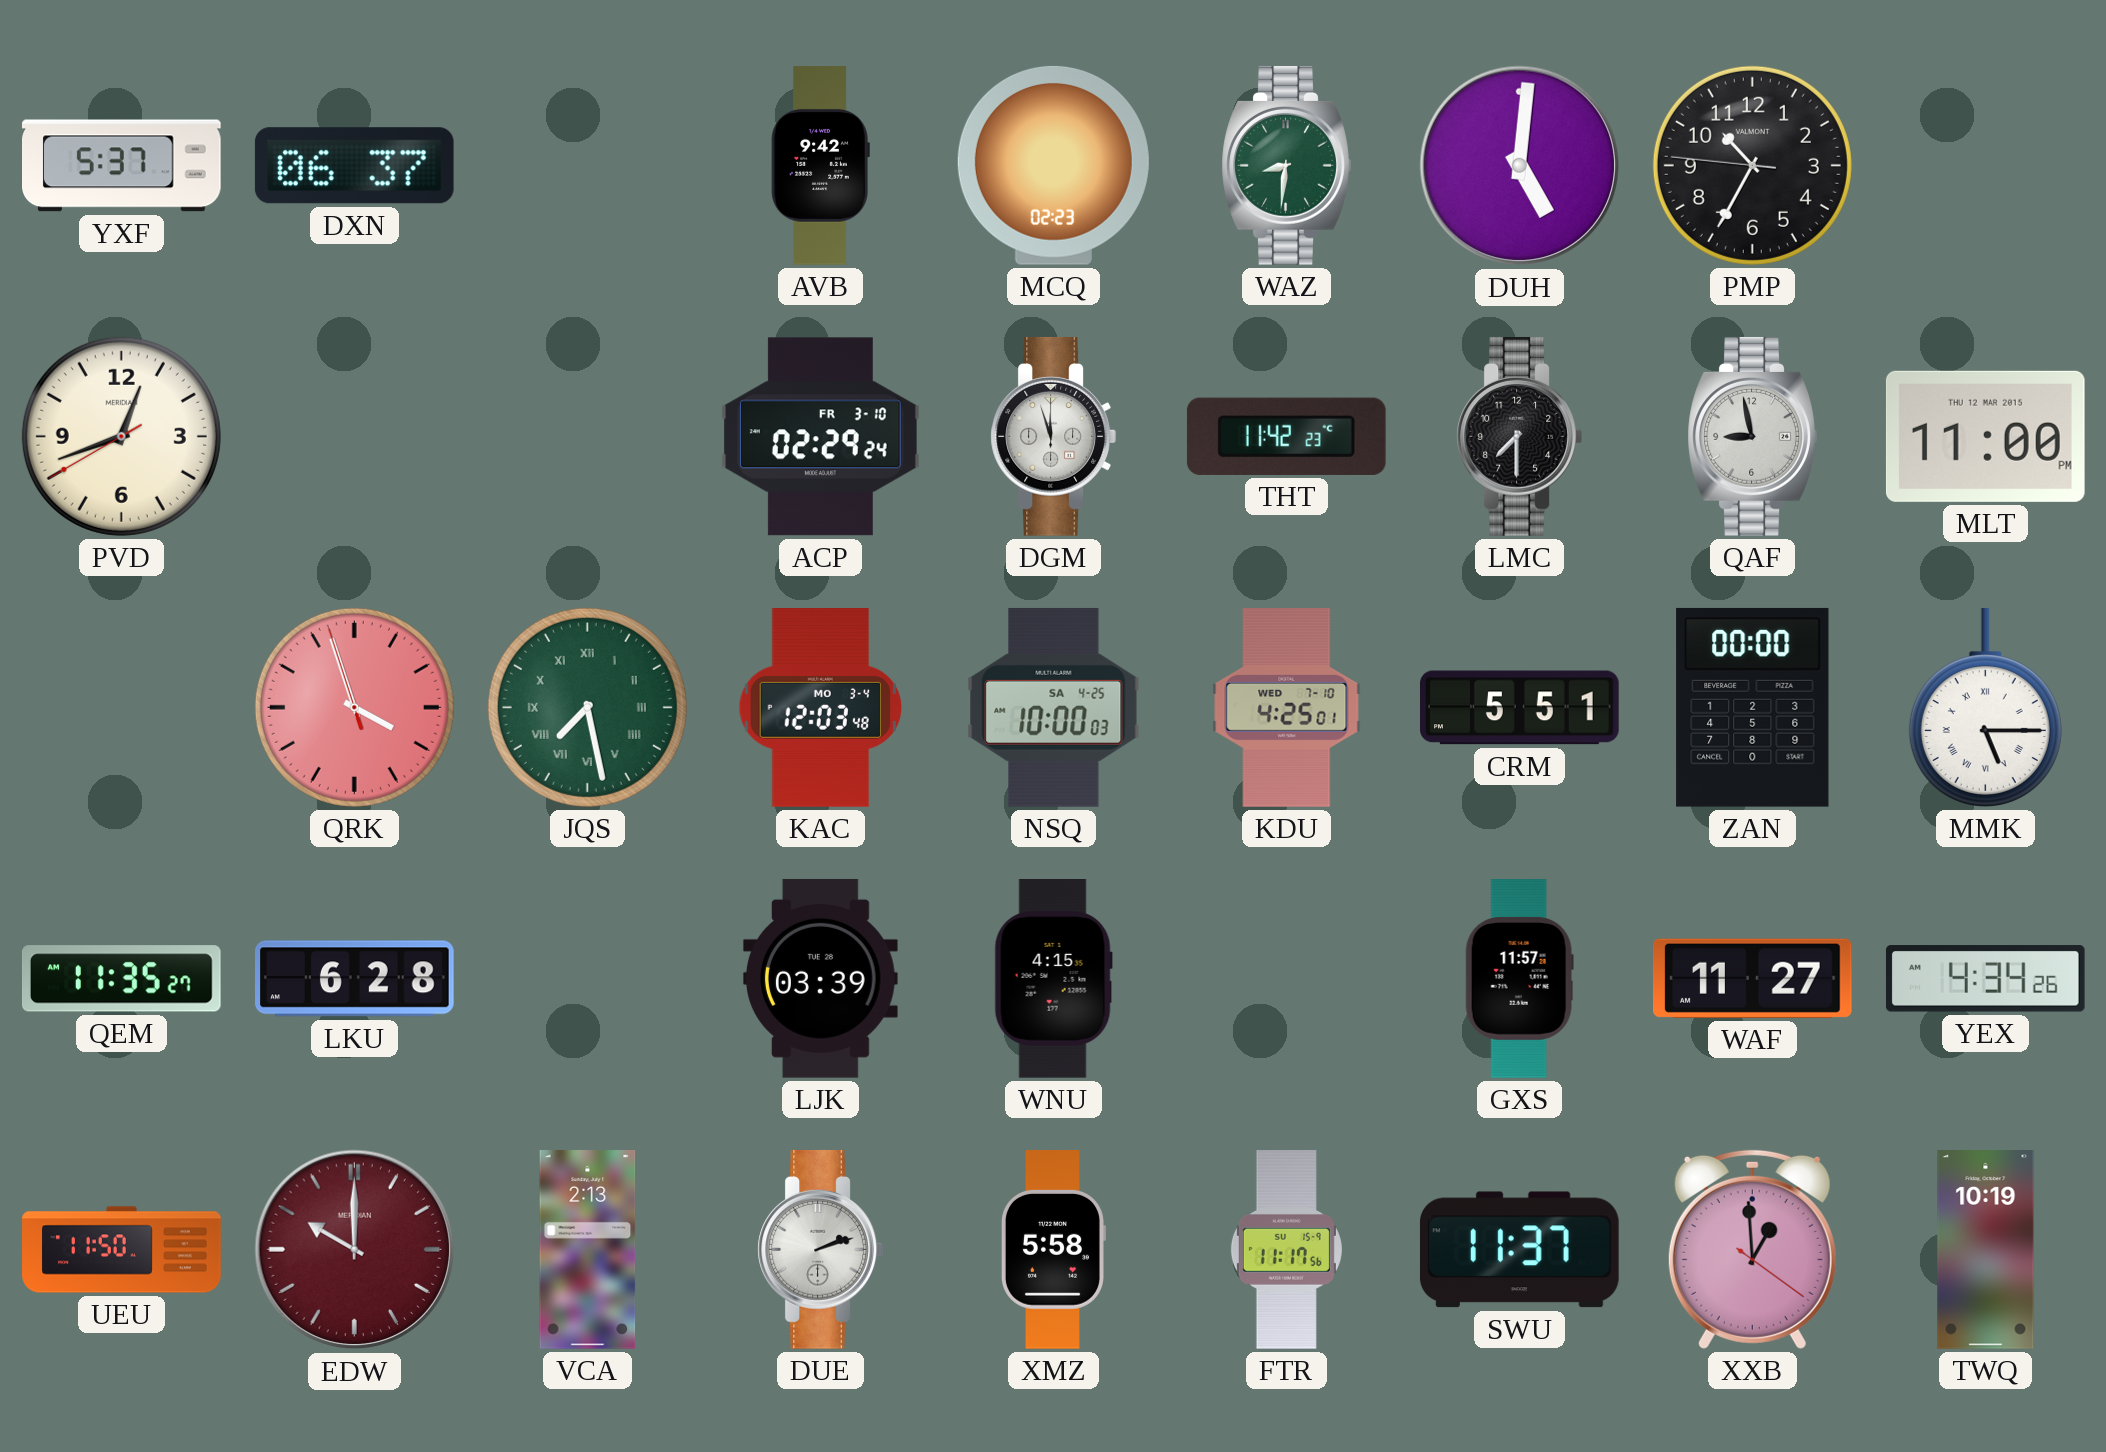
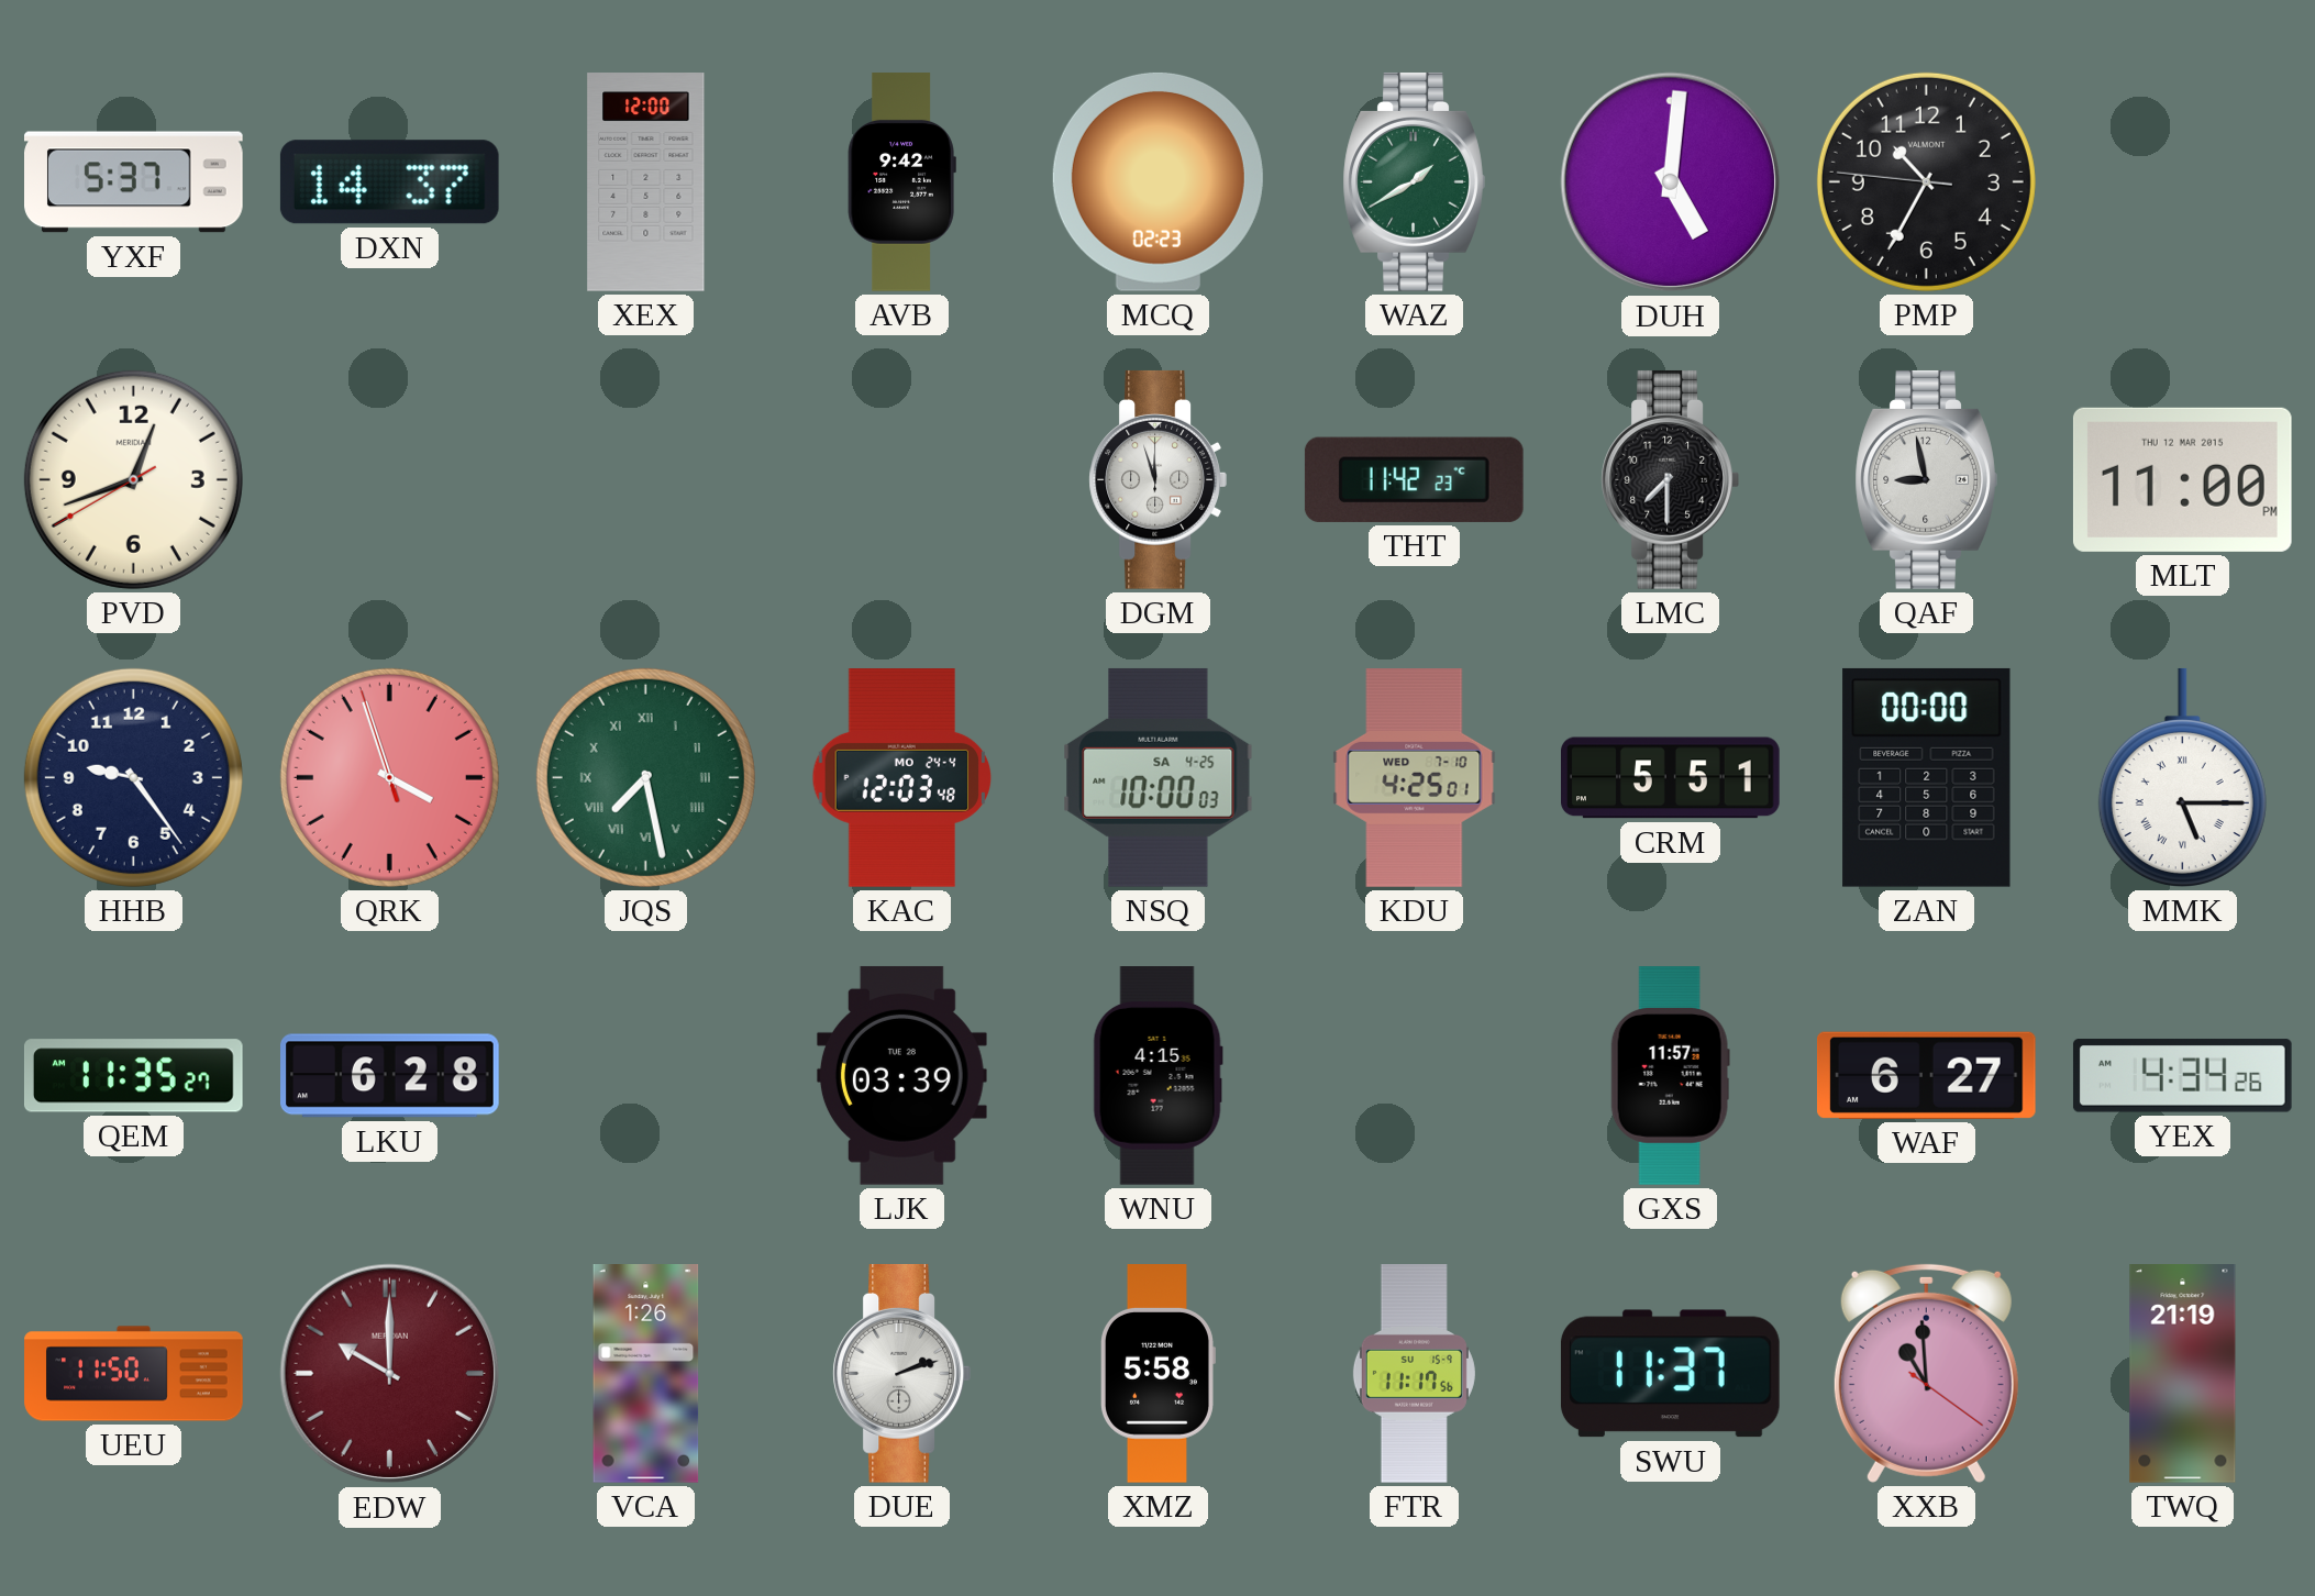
DXN: 06:37 -> 14:37
XEX: none -> 12:00
WAZ: 8:31 -> 1:40
ACP: 02:29 -> none
HHB: none -> 9:24
KAC date: MO 3-4 -> MO 24-4
WAF: 11:27 -> 6:27
VCA: 2:13 -> 1:26
XXB: 12:59 -> 10:59
TWQ: 10:19 -> 21:19
